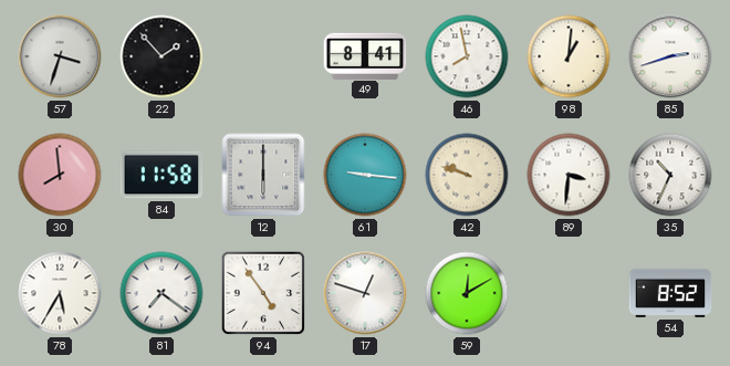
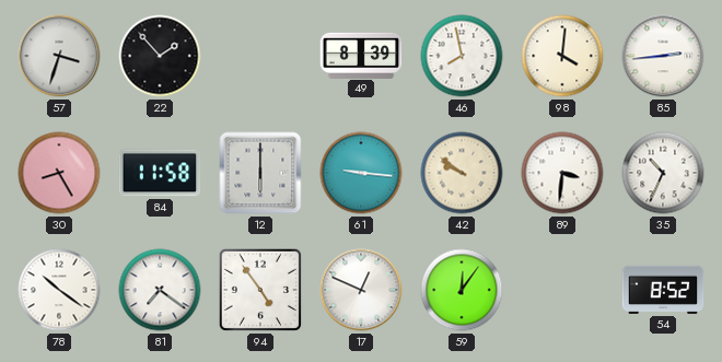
49: 8:41 -> 8:39
98: 1:01 -> 4:01
85: 2:42 -> 2:44
30: 7:59 -> 8:25
42: 9:48 -> 9:51
78: 5:35 -> 10:21
17: 12:48 -> 12:49
59: 12:10 -> 12:06
